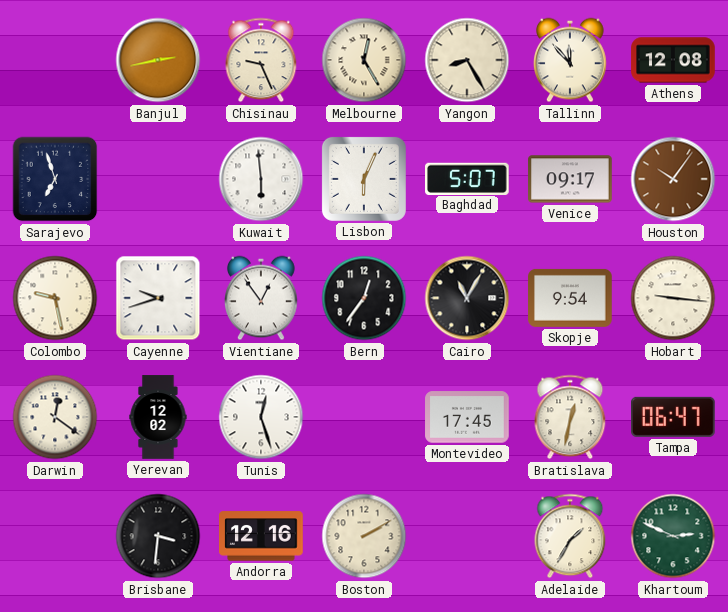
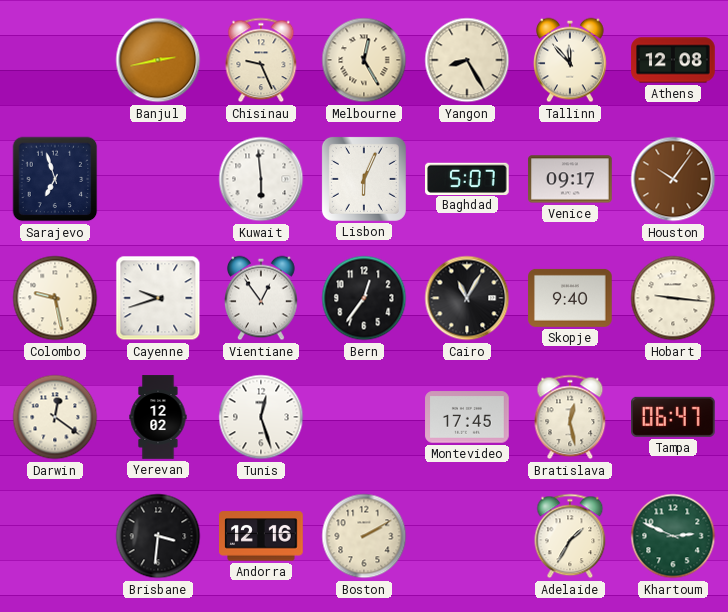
Skopje: 9:54 -> 9:40
Bratislava: 12:32 -> 12:28
